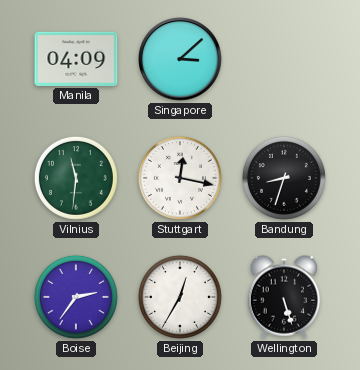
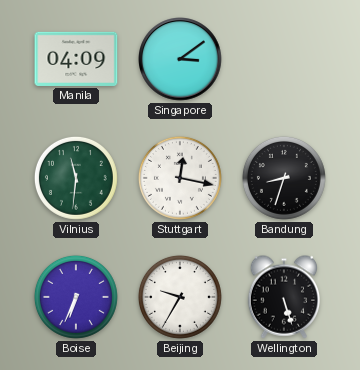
Singapore: 3:08 -> 3:09
Boise: 2:36 -> 6:34
Beijing: 12:35 -> 9:35
